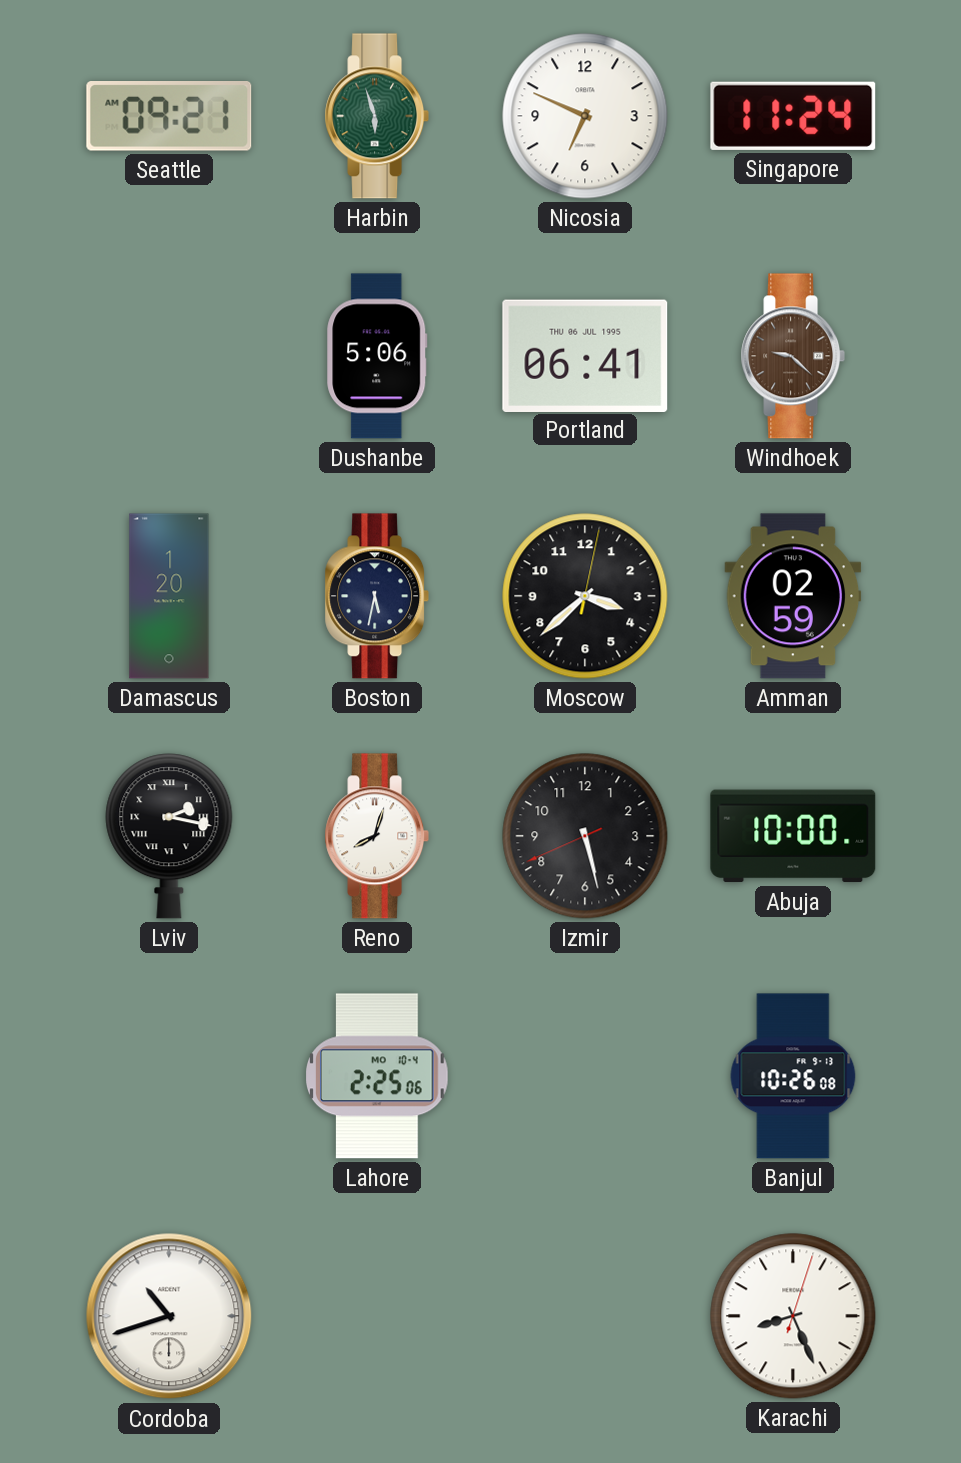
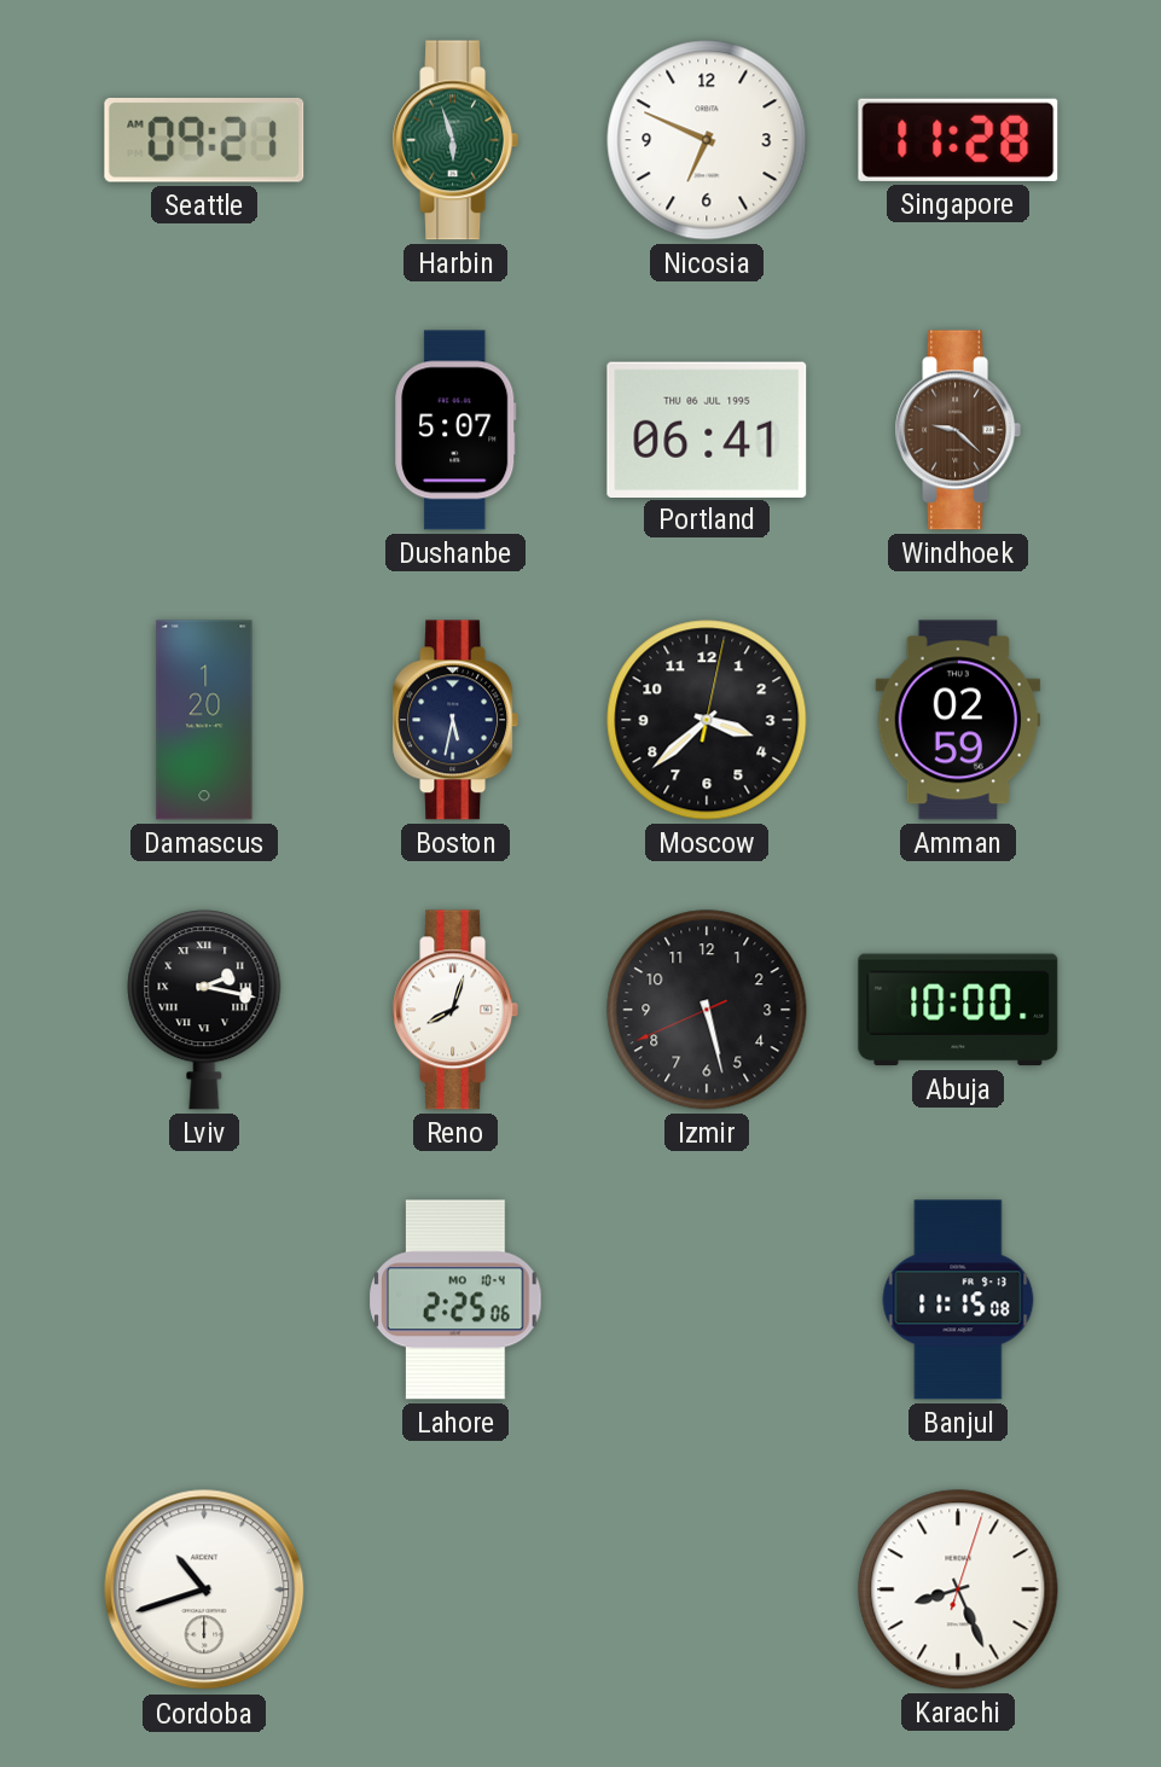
Singapore: 11:24 -> 11:28
Dushanbe: 5:06 -> 5:07
Banjul: 10:26 -> 11:15
